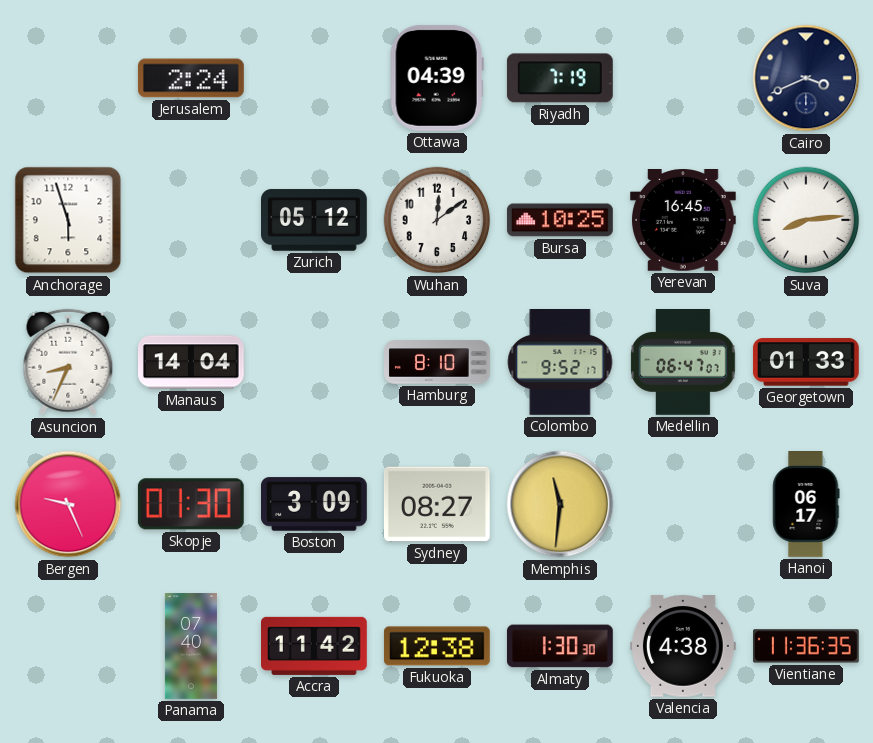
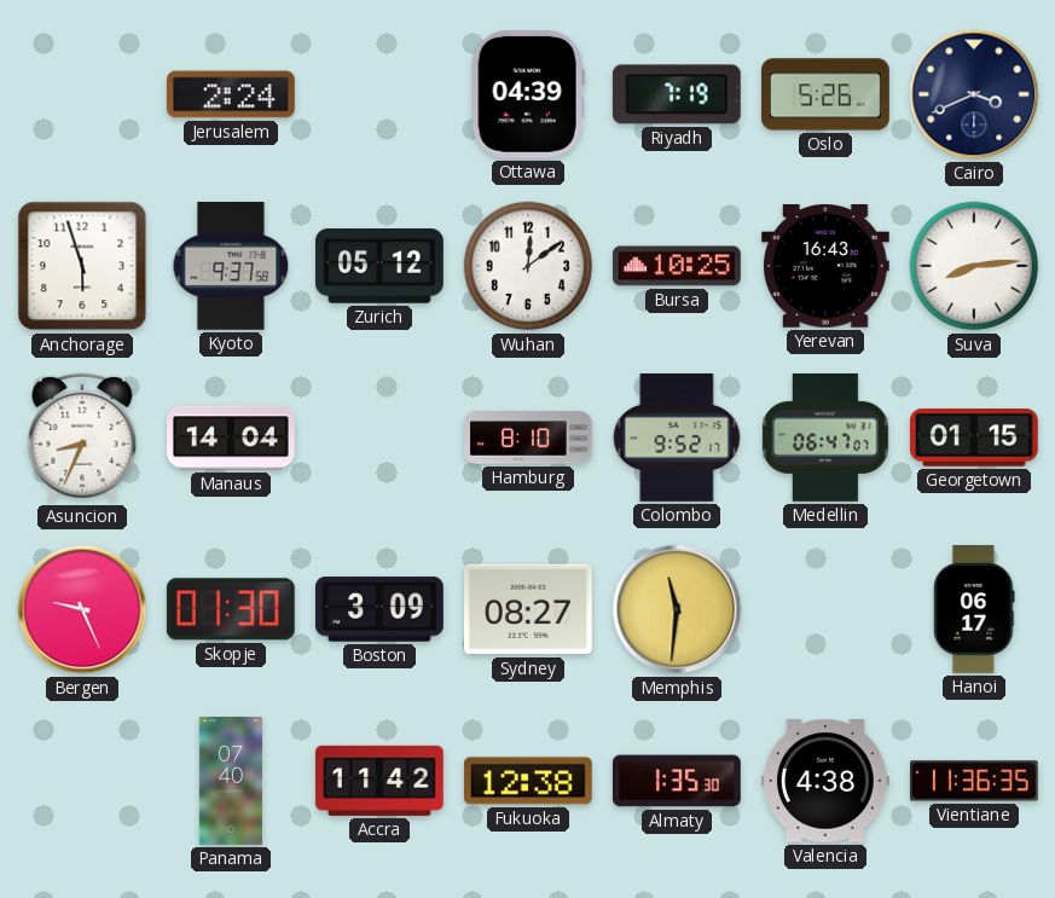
Oslo: none -> 5:26
Kyoto: none -> 9:37
Yerevan: 16:45 -> 16:43
Georgetown: 01:33 -> 01:15
Almaty: 1:30 -> 1:35
